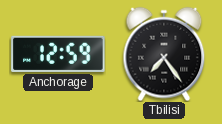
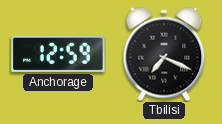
Tbilisi: 7:24 -> 7:19
